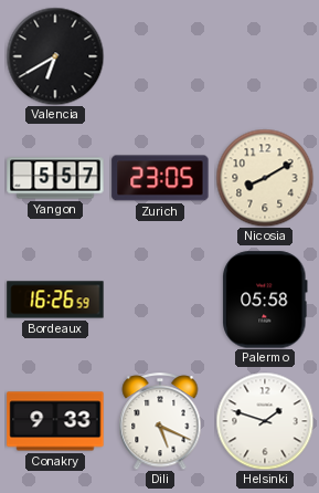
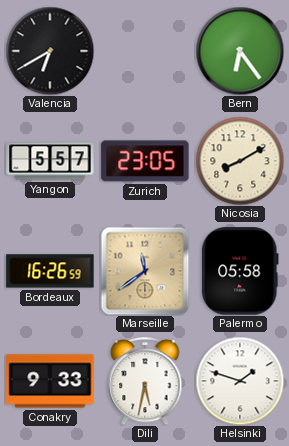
Bern: none -> 6:24
Marseille: none -> 11:39
Dili: 5:19 -> 5:32
